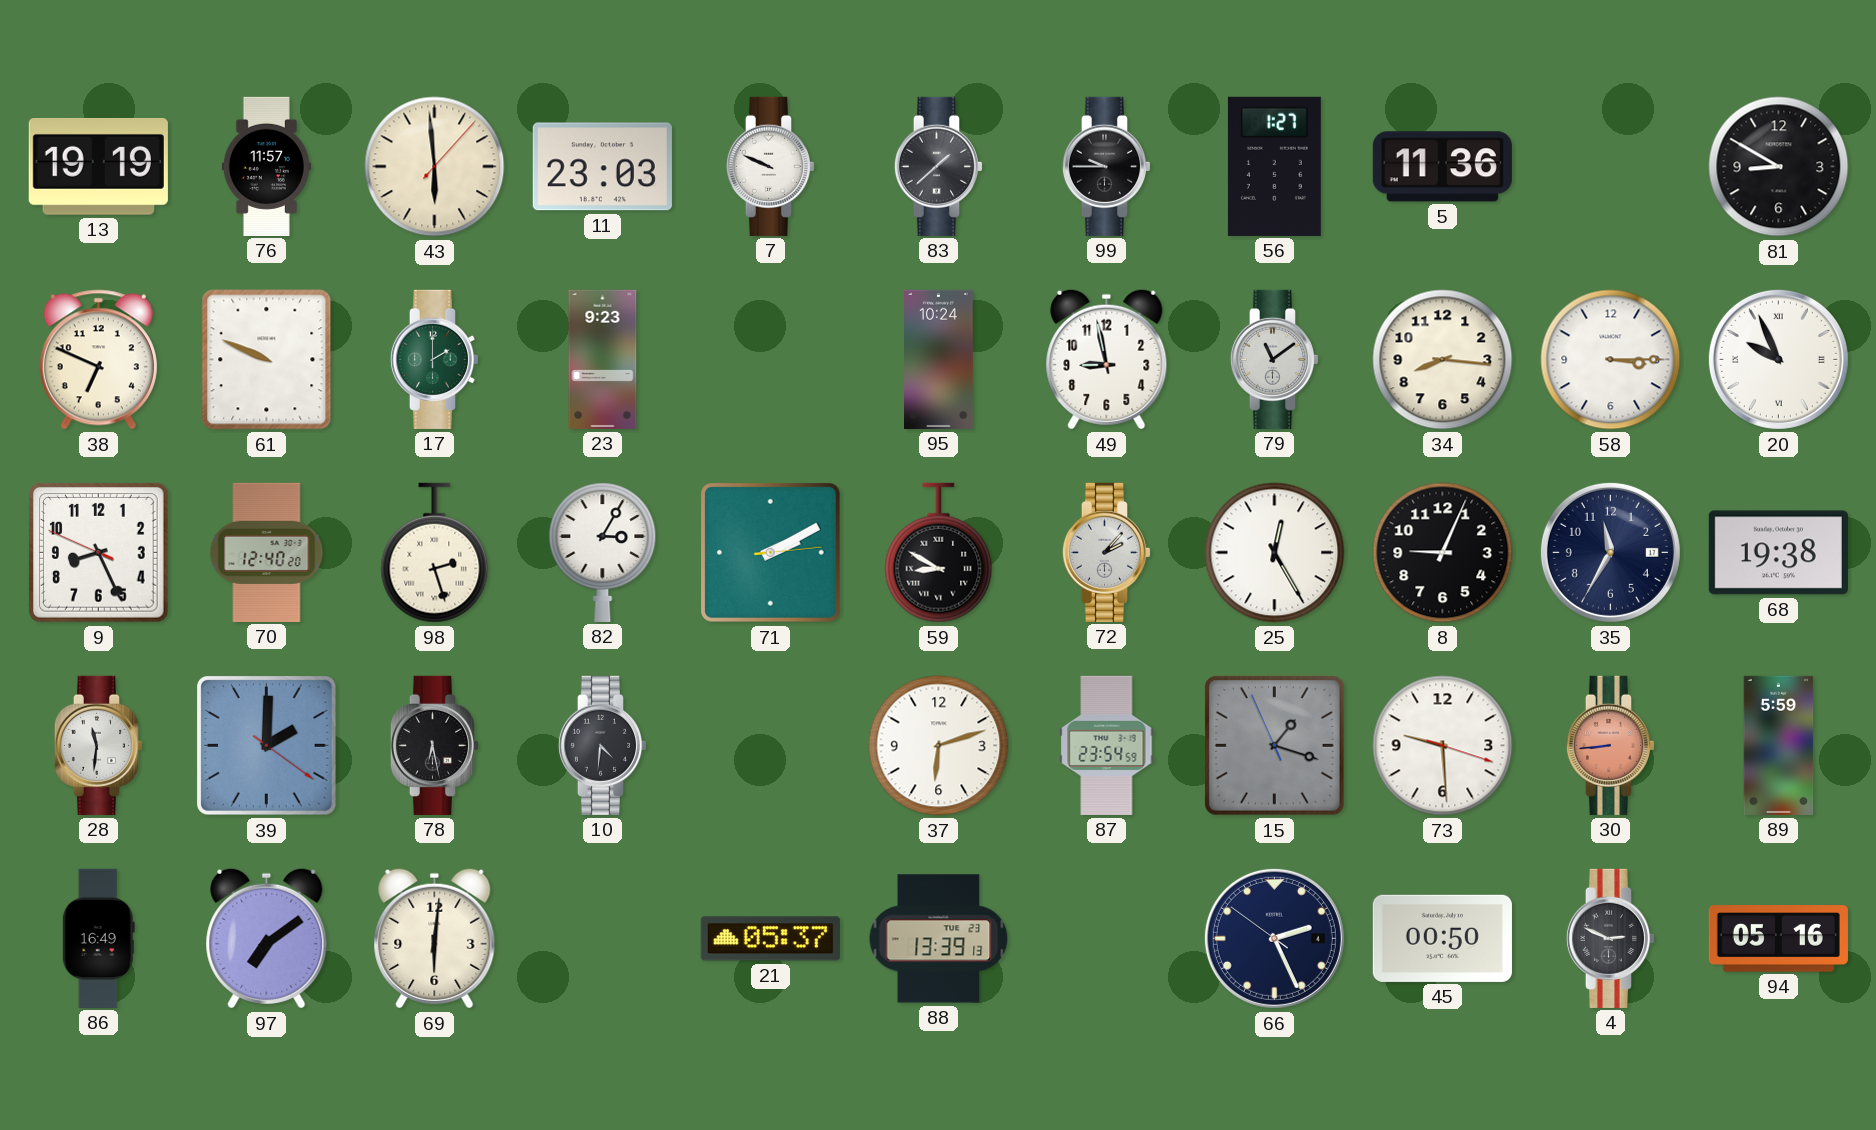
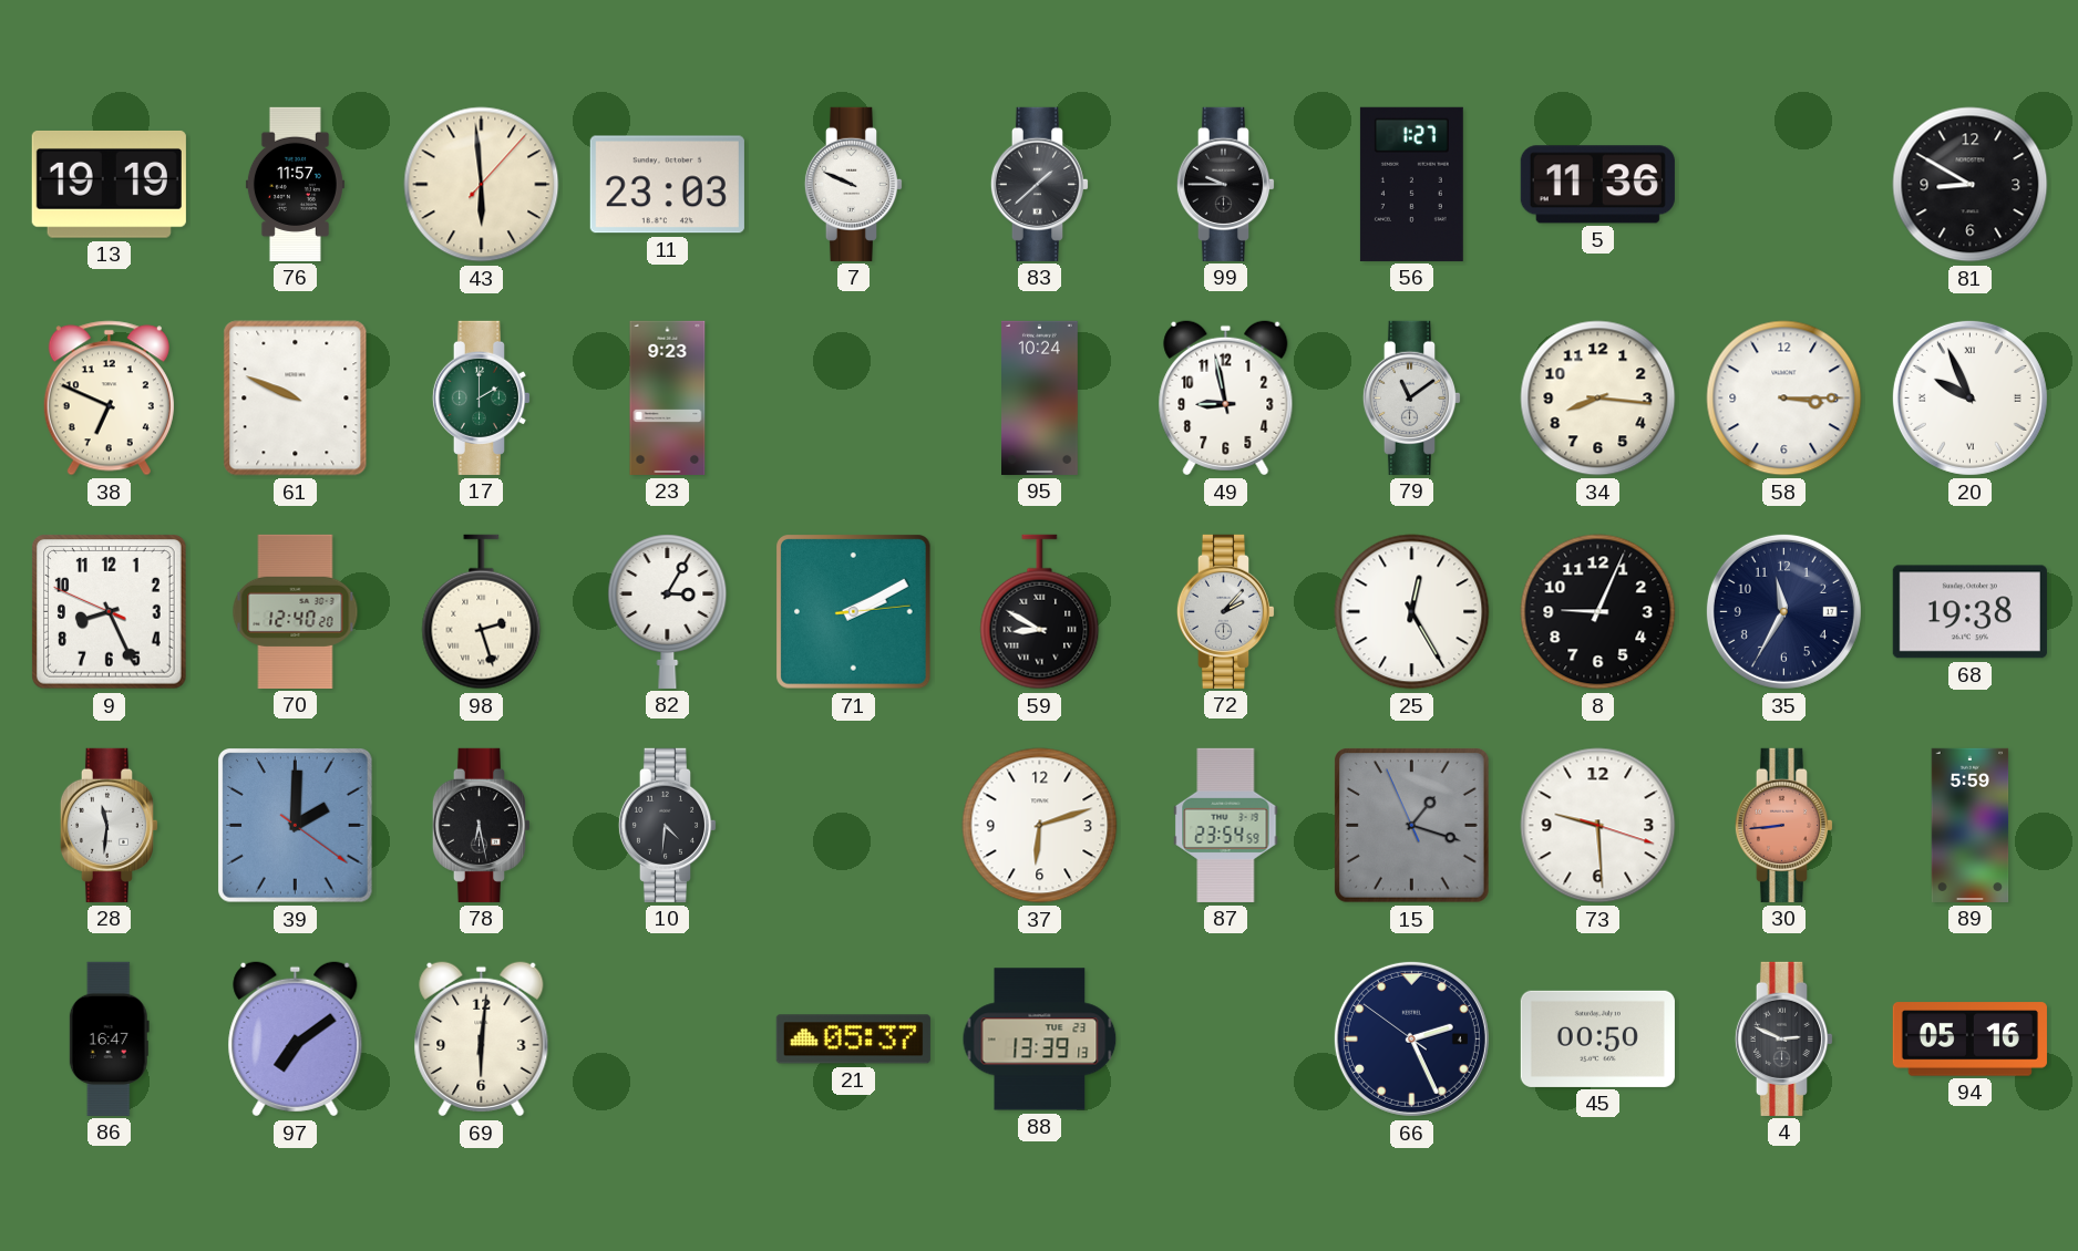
86: 16:49 -> 16:47
